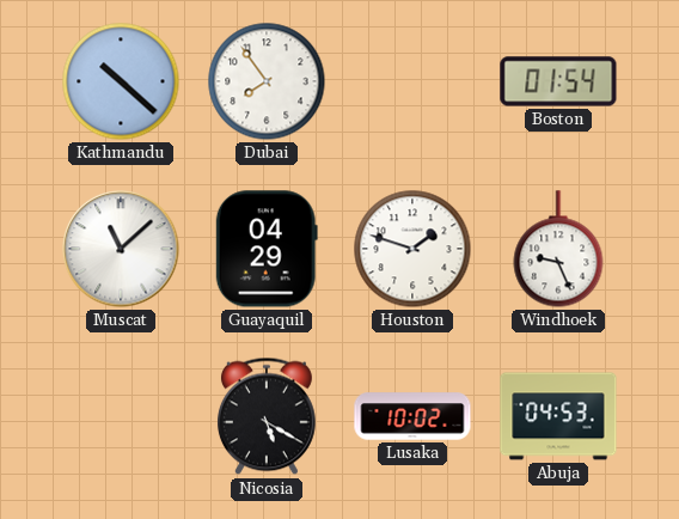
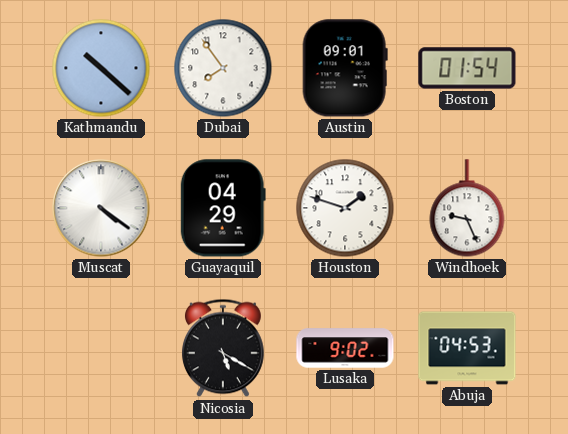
Austin: none -> 09:01
Muscat: 11:08 -> 4:21
Lusaka: 10:02 -> 9:02
